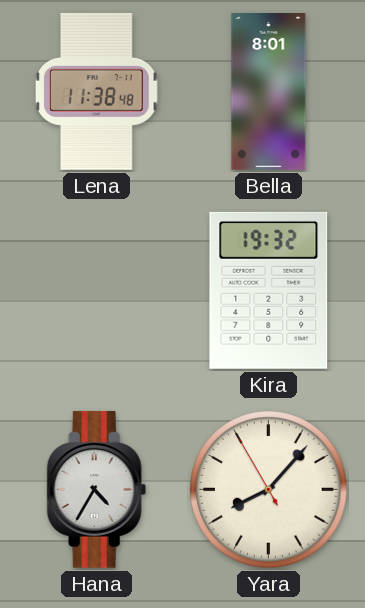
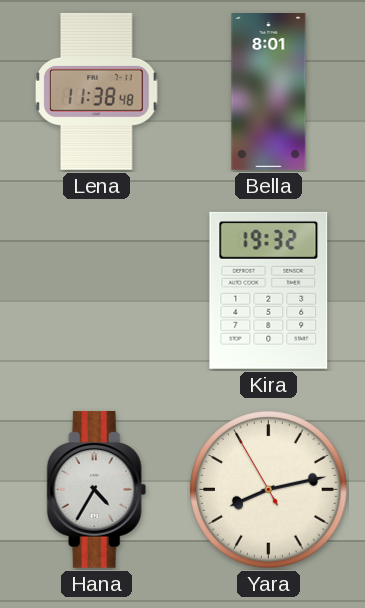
Yara: 8:06 -> 8:12
